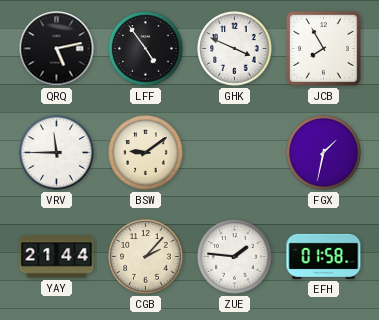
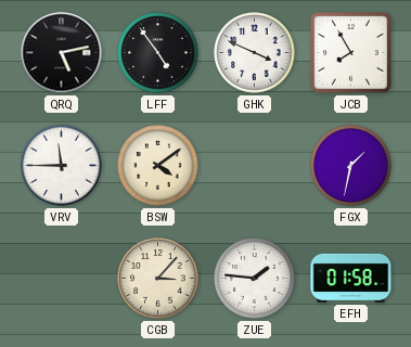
BSW: 9:09 -> 4:09
YAY: 21:44 -> none
CGB: 2:07 -> 3:07
